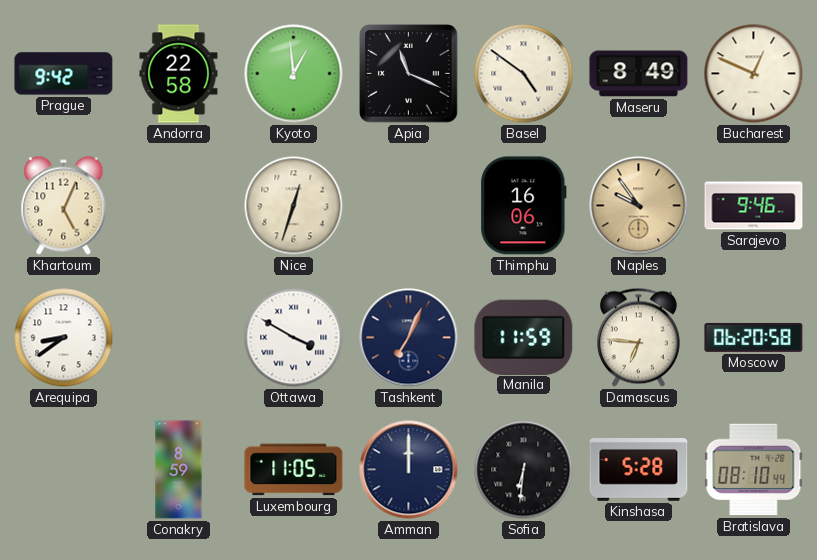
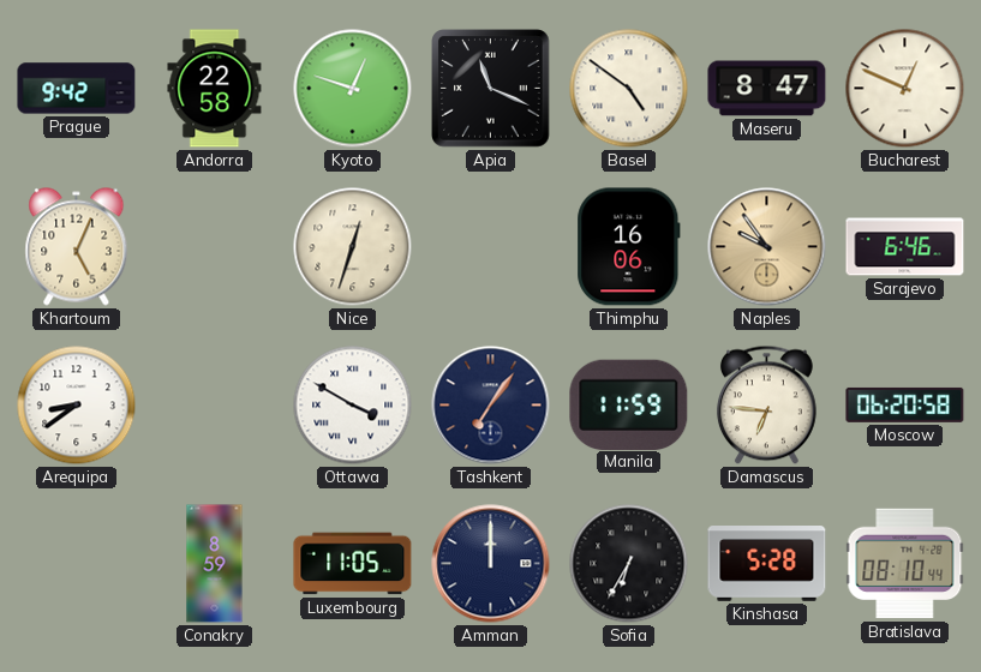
Kyoto: 12:59 -> 12:48
Maseru: 8:49 -> 8:47
Sarajevo: 9:46 -> 6:46
Tashkent: 7:04 -> 7:06
Sofia: 6:31 -> 6:35
